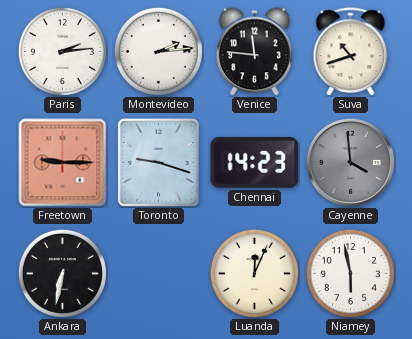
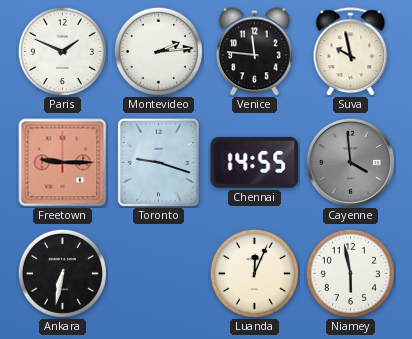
Paris: 2:14 -> 1:49
Suva: 10:42 -> 9:58
Chennai: 14:23 -> 14:55
